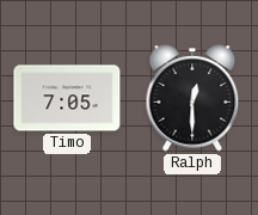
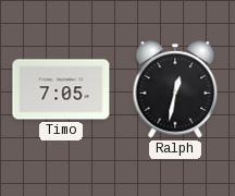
Ralph: 12:30 -> 12:32
